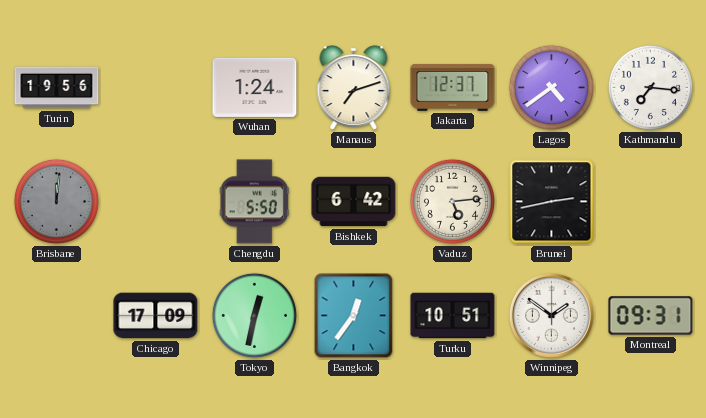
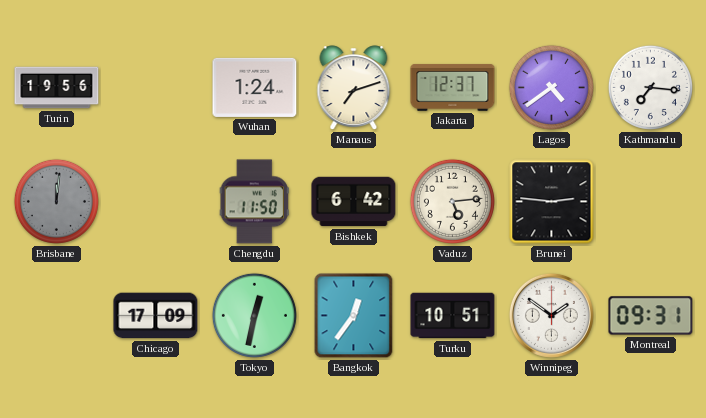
Chengdu: 5:50 -> 11:50
Brunei: 2:43 -> 2:46
